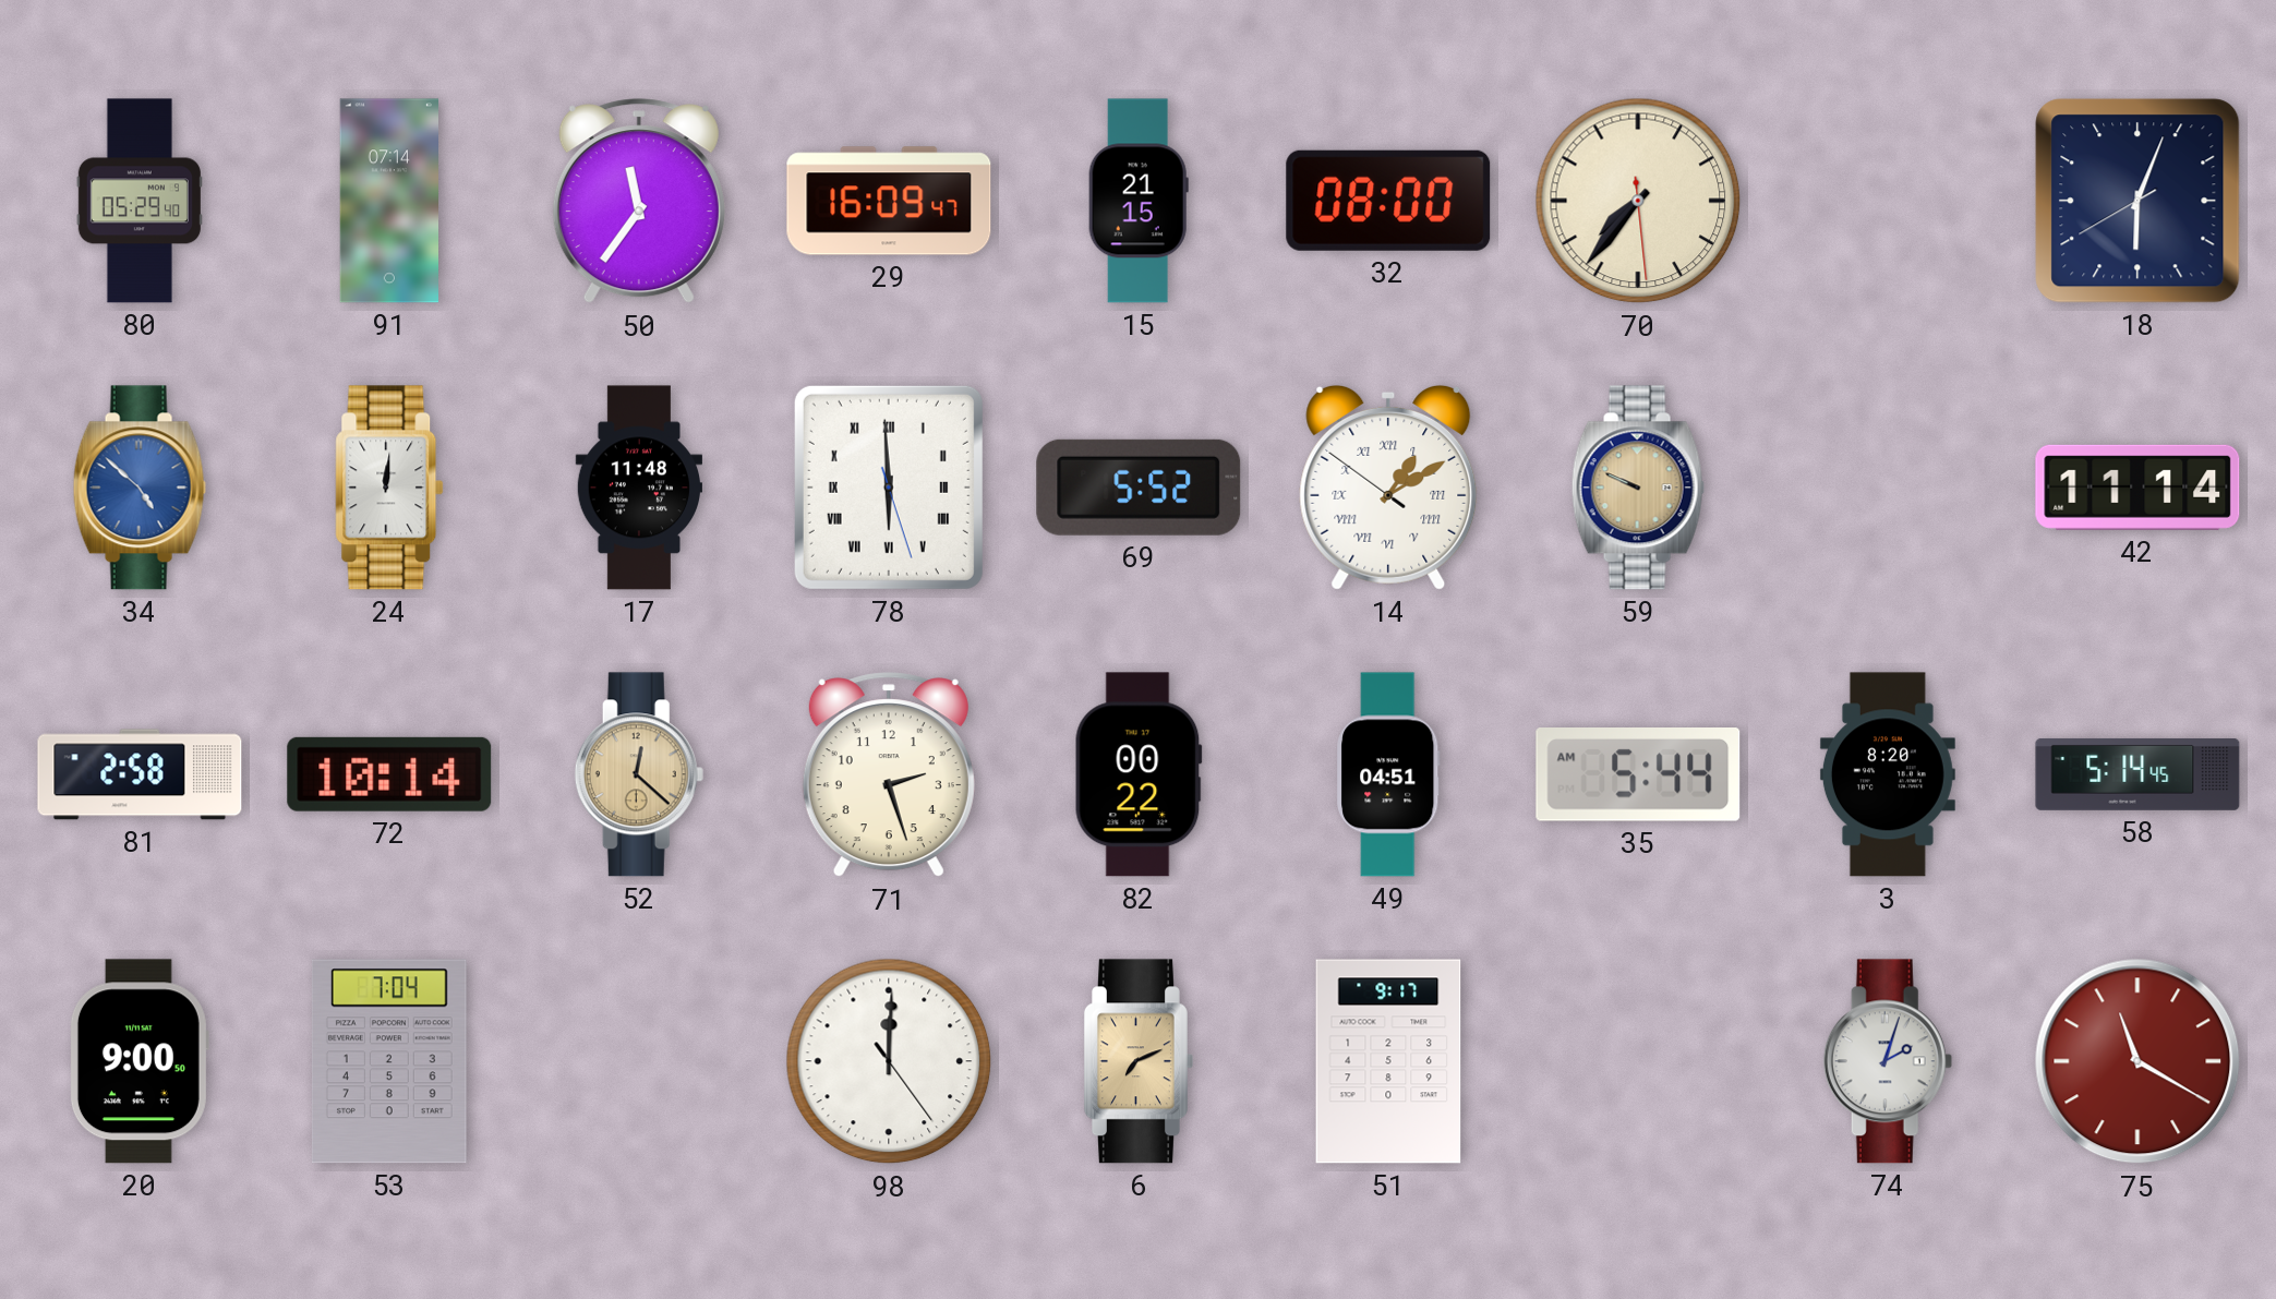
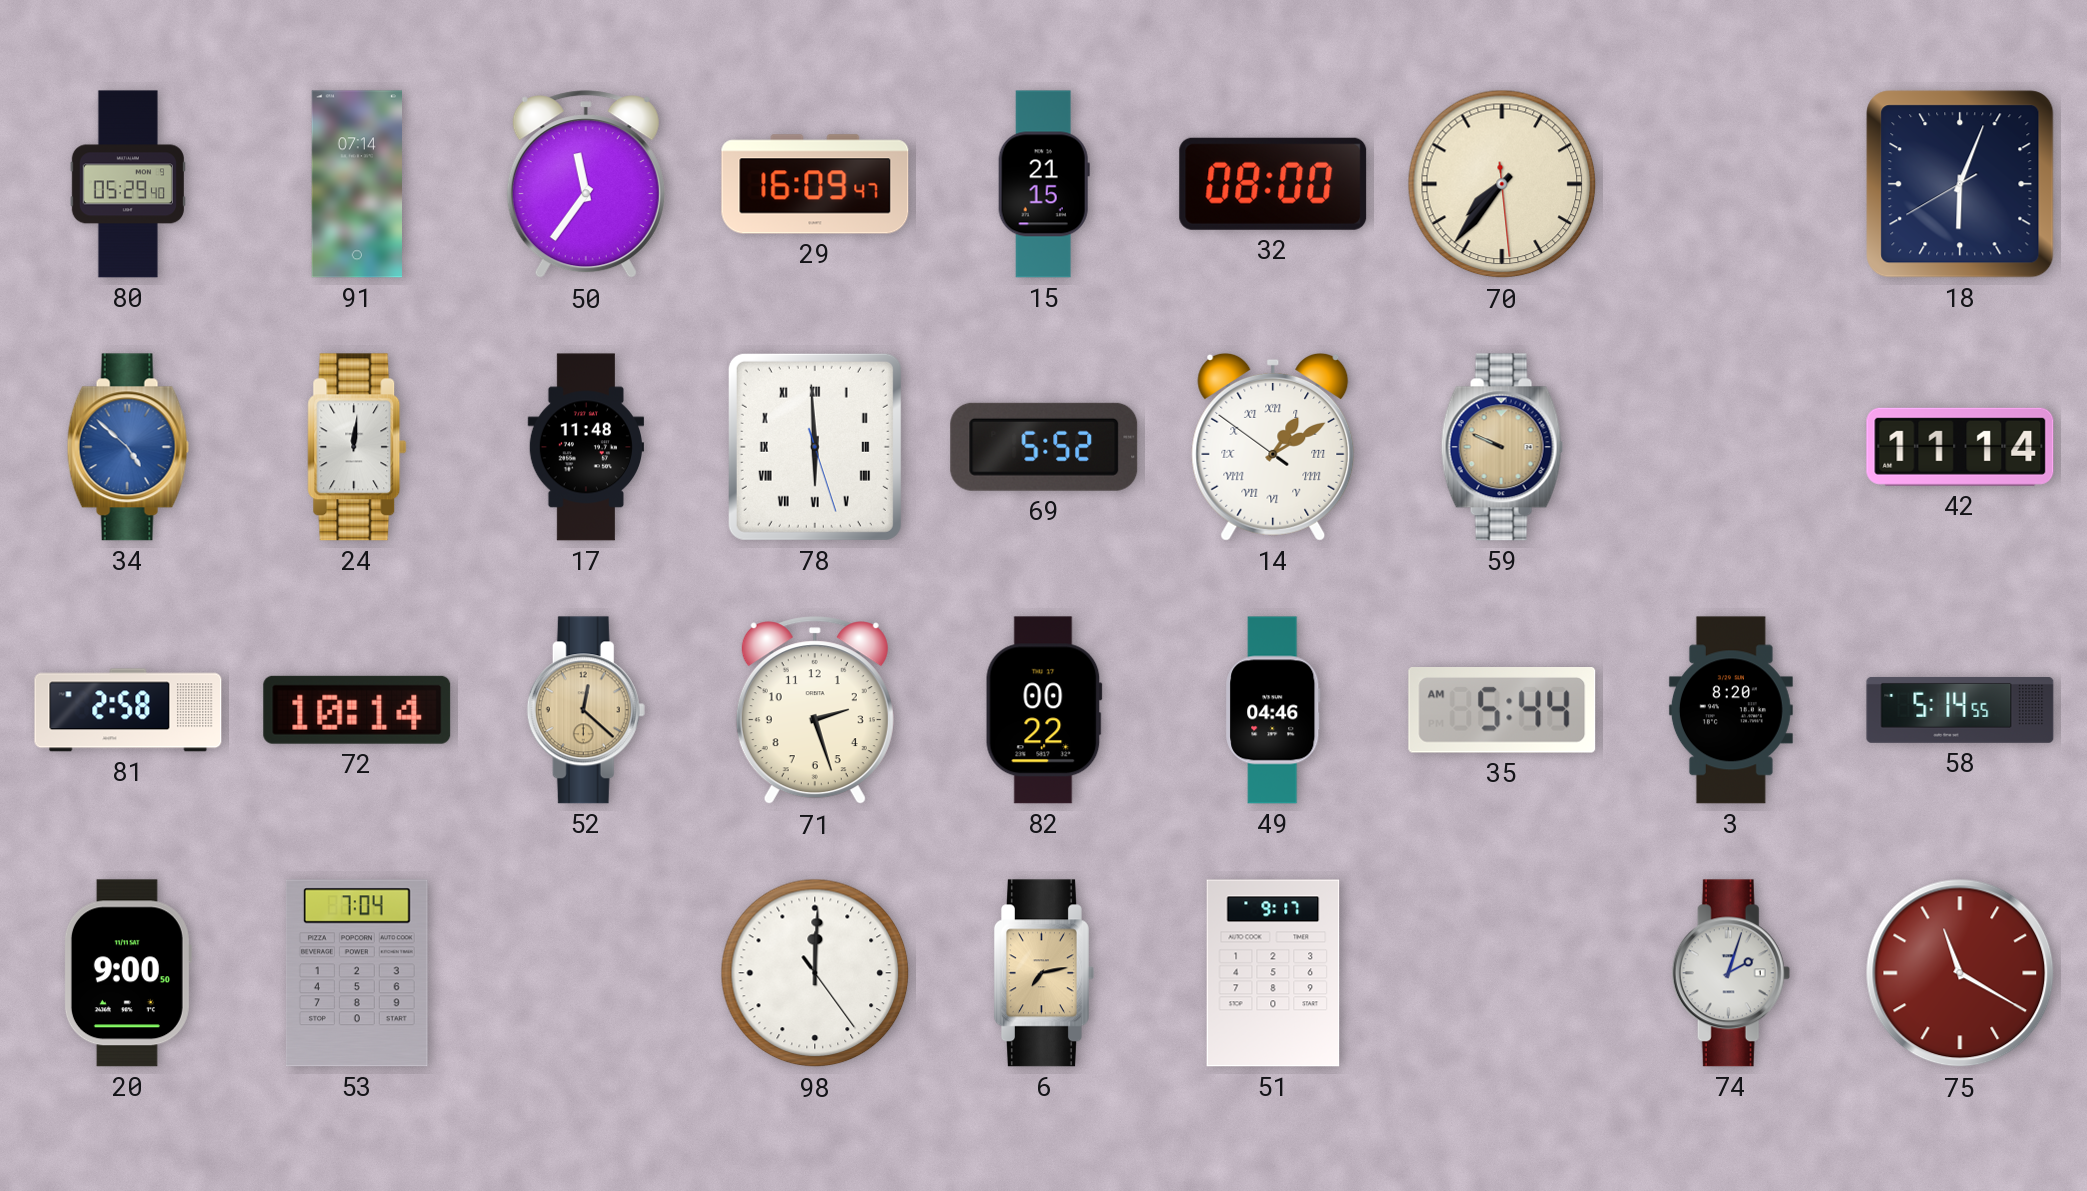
49: 04:51 -> 04:46
58: 5:14:45 -> 5:14:55
6: 7:11 -> 7:13
